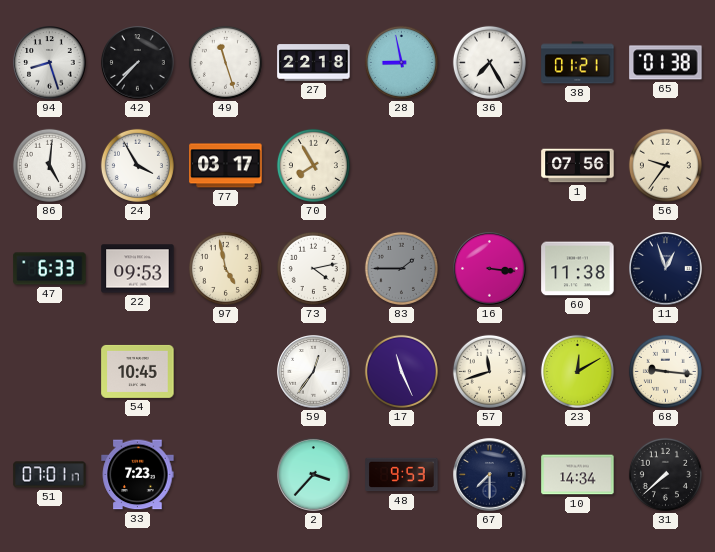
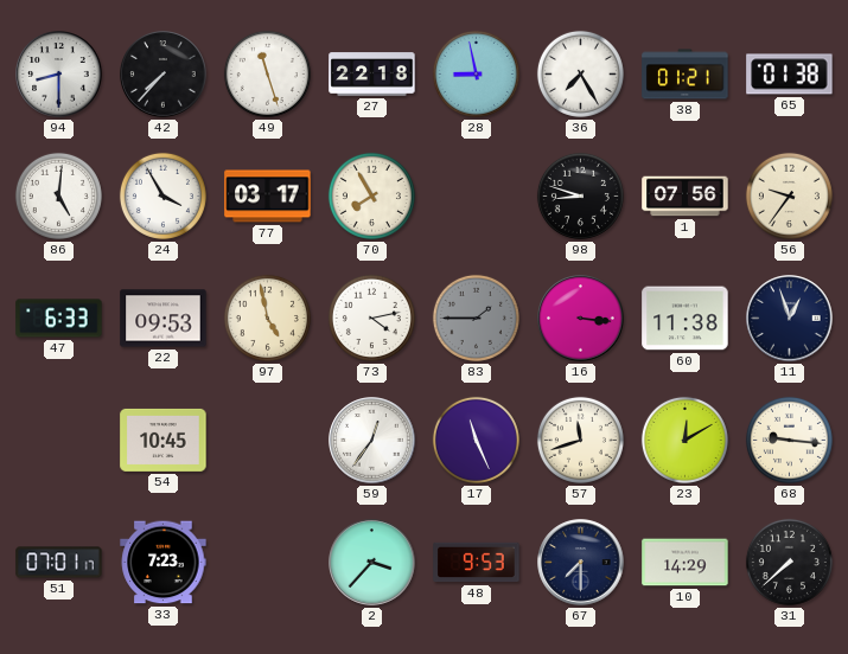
94: 8:27 -> 8:30
98: none -> 8:48
10: 14:34 -> 14:29
